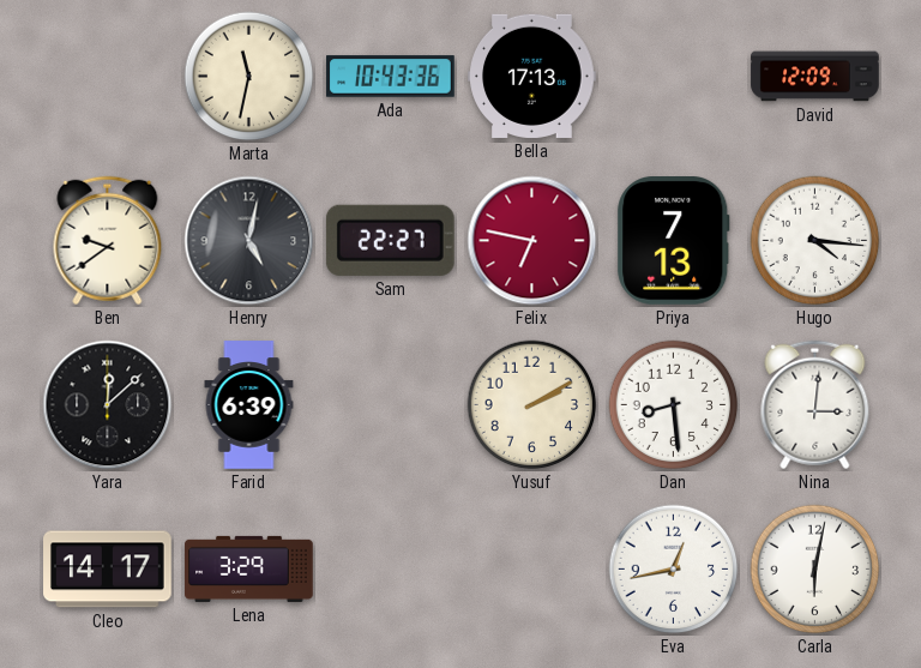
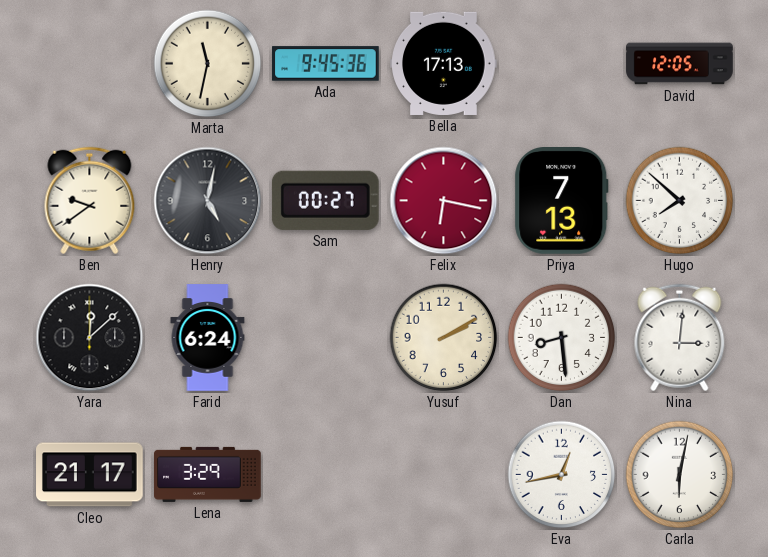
Ada: 10:43 -> 9:45
David: 12:09 -> 12:05
Sam: 22:27 -> 00:27
Felix: 6:47 -> 6:17
Hugo: 4:16 -> 7:52
Farid: 6:39 -> 6:24
Cleo: 14:17 -> 21:17
